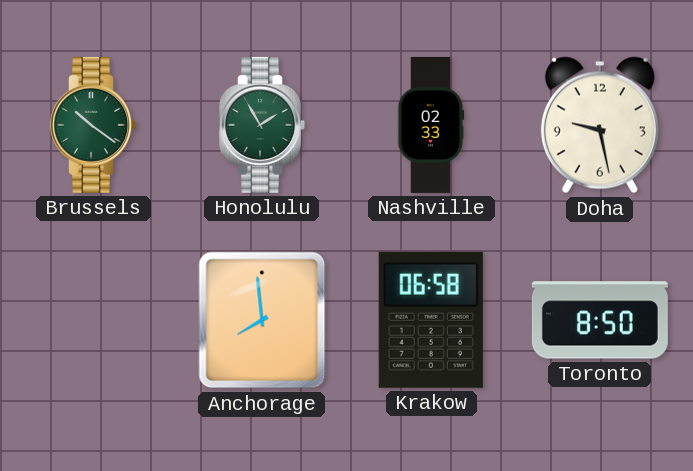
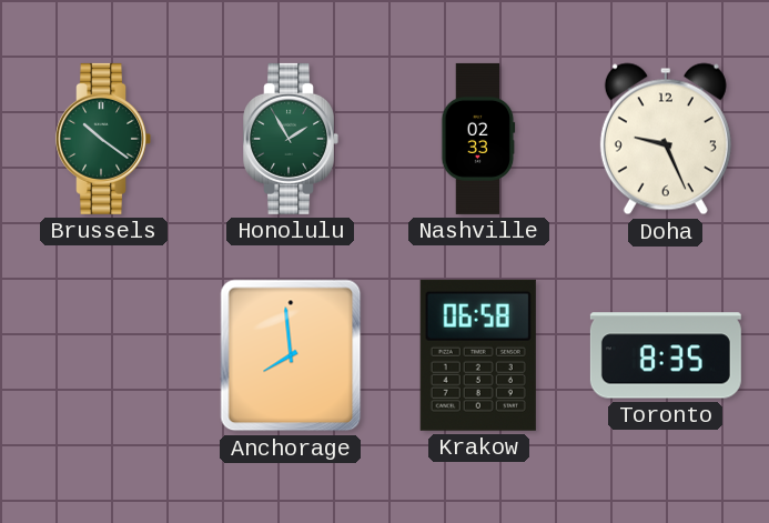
Doha: 9:28 -> 9:26
Toronto: 8:50 -> 8:35
